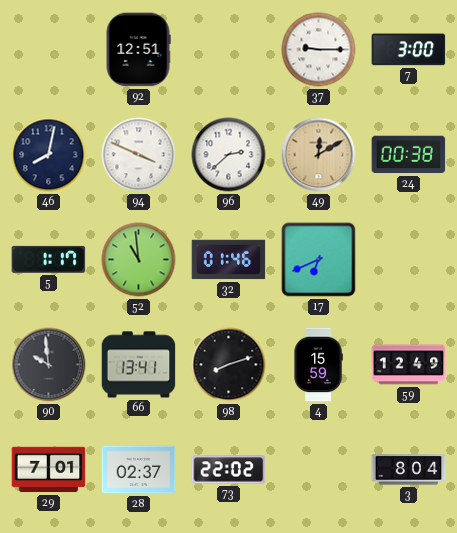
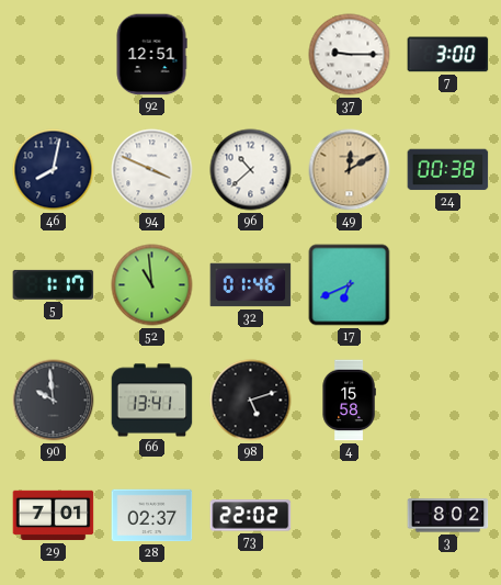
96: 2:38 -> 10:38
98: 8:12 -> 5:12
4: 15:59 -> 15:58
59: 12:49 -> none
3: 8:04 -> 8:02
